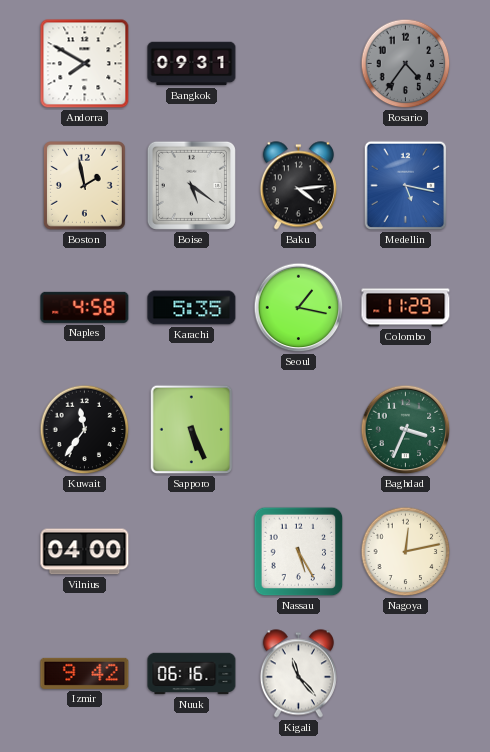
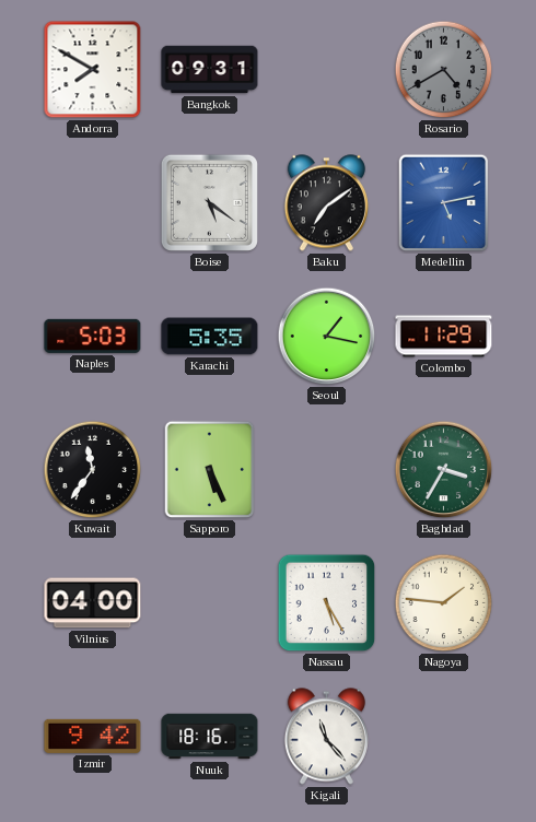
Rosario: 4:36 -> 4:40
Boston: 1:58 -> none
Baku: 4:14 -> 7:09
Medellin: 5:17 -> 5:13
Naples: 4:58 -> 5:03
Baghdad: 3:34 -> 3:35
Nagoya: 12:13 -> 1:46
Nuuk: 06:16 -> 18:16
